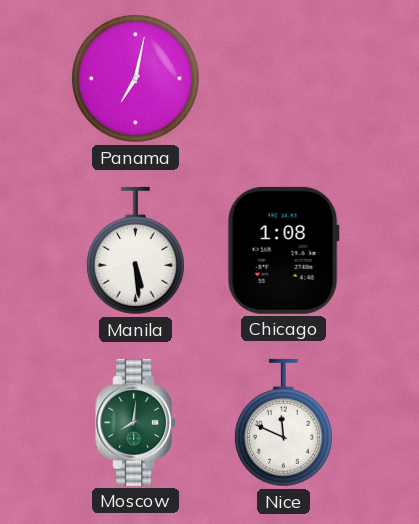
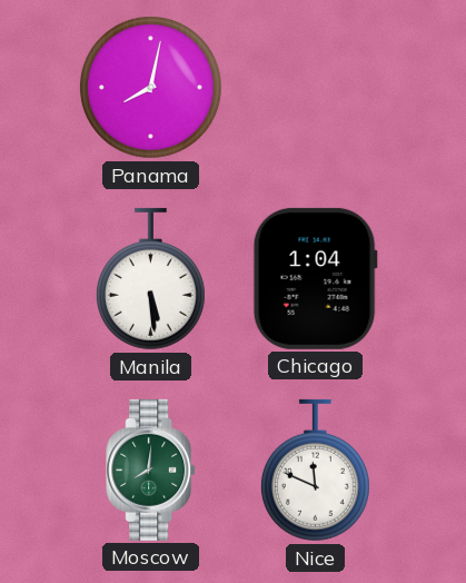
Panama: 7:02 -> 8:02
Chicago: 1:08 -> 1:04
